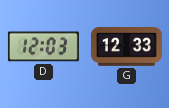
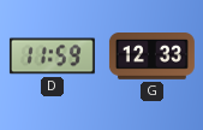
D: 12:03 -> 11:59
